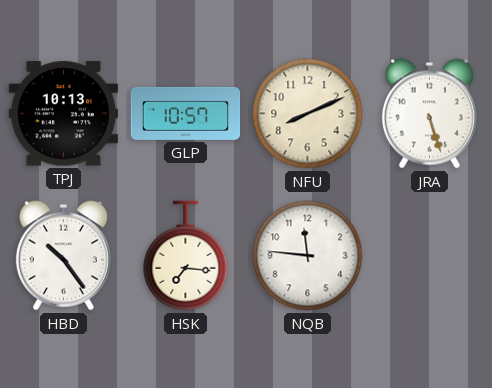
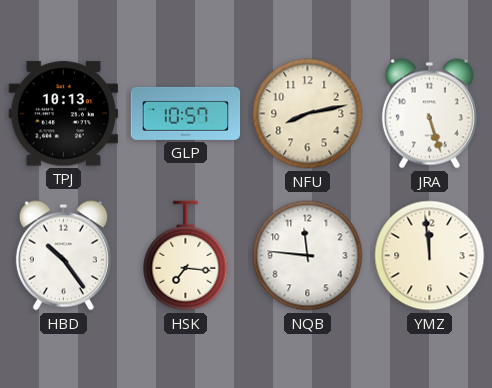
NFU: 8:11 -> 8:13
YMZ: none -> 11:59
